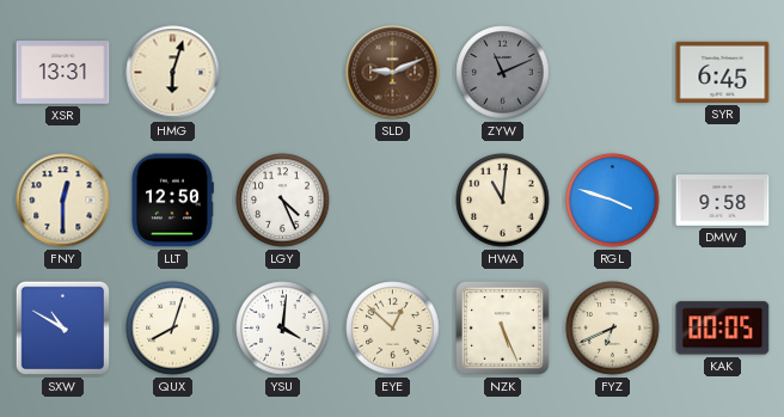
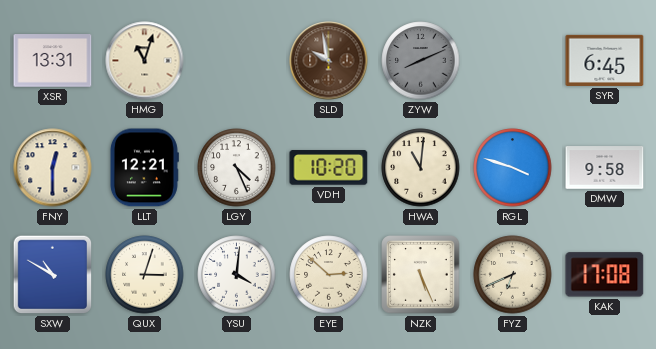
HMG: 6:03 -> 11:03
SLD: 9:11 -> 9:58
ZYW: 11:11 -> 8:11
LLT: 12:50 -> 12:21
VDH: none -> 10:20
QUX: 8:03 -> 3:03
EYE: 12:52 -> 2:52
KAK: 00:05 -> 17:08
